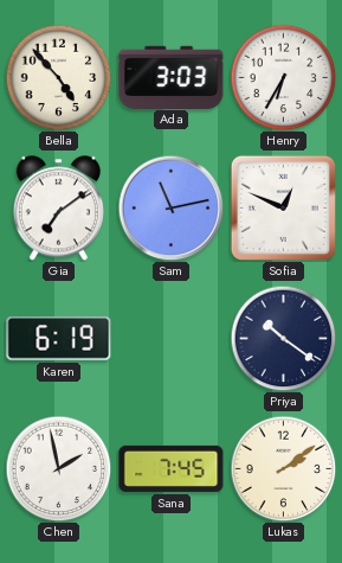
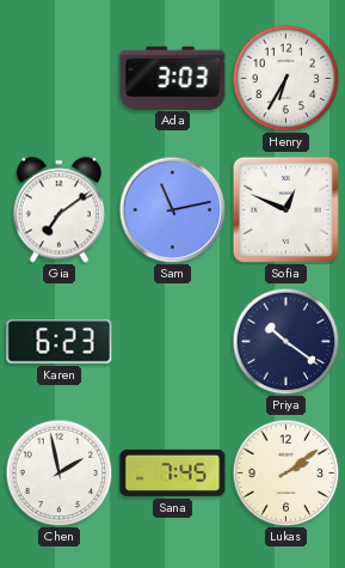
Bella: 4:53 -> none
Karen: 6:19 -> 6:23
